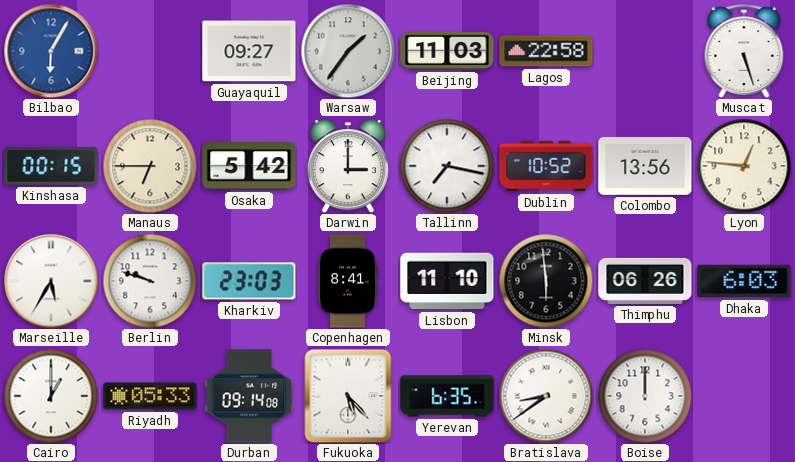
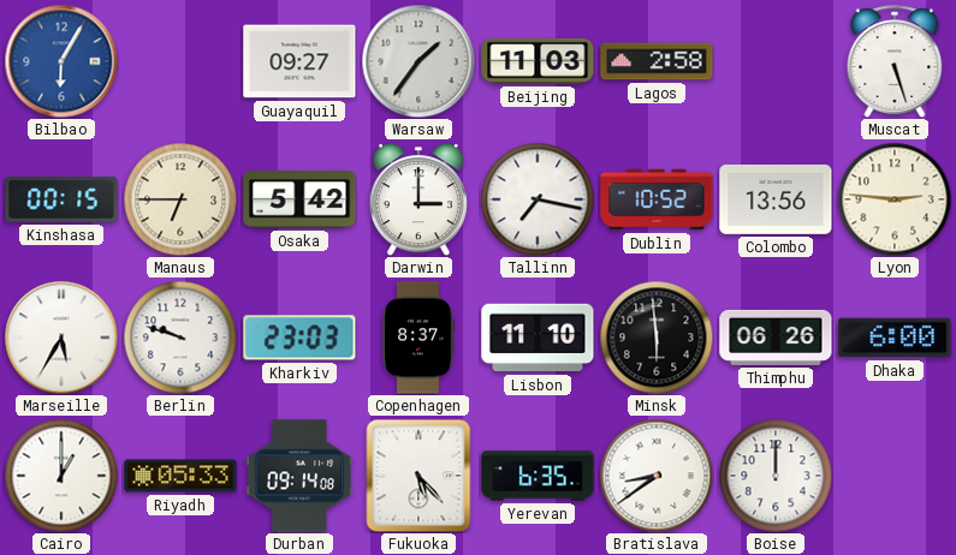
Lagos: 22:58 -> 2:58
Lyon: 12:46 -> 2:46
Copenhagen: 8:41 -> 8:37
Dhaka: 6:03 -> 6:00
